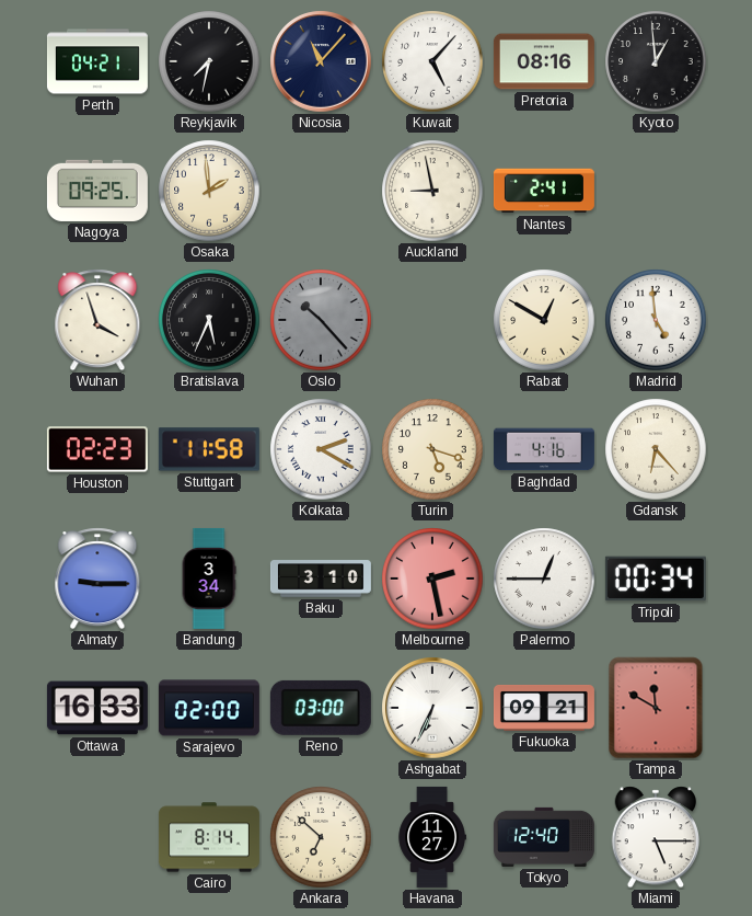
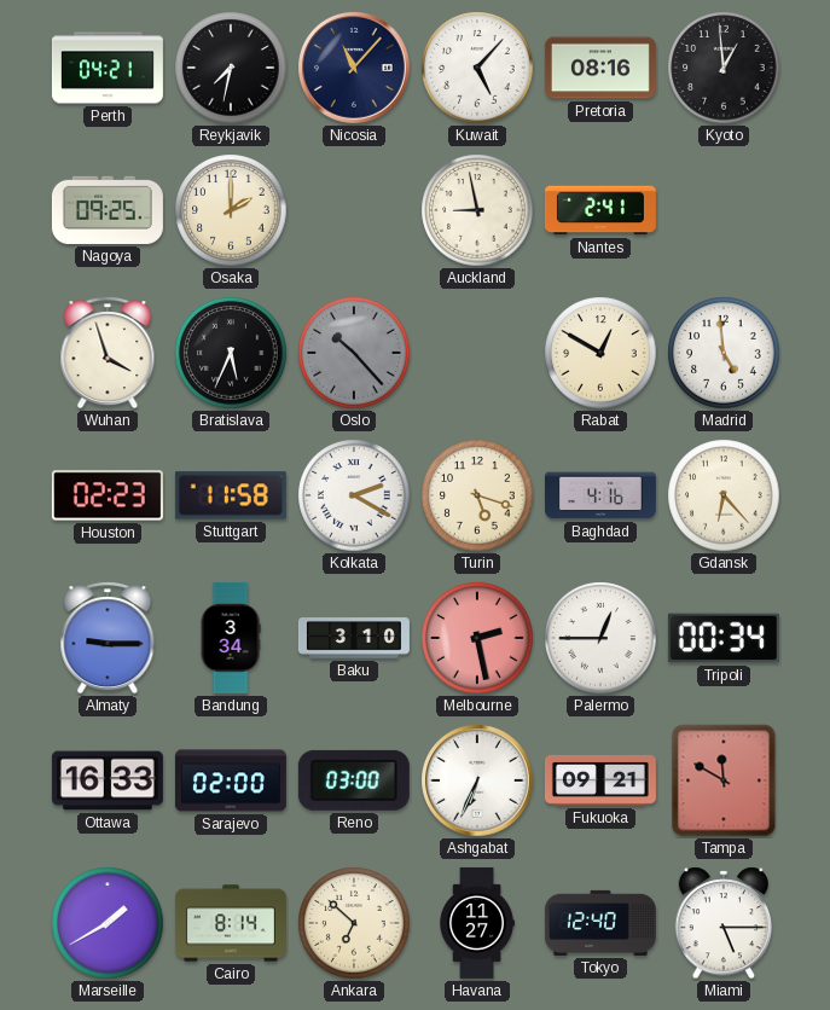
Osaka: 1:59 -> 2:00
Marseille: none -> 1:40
